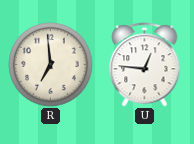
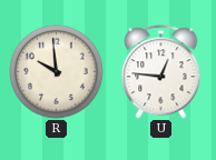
R: 6:59 -> 9:59
